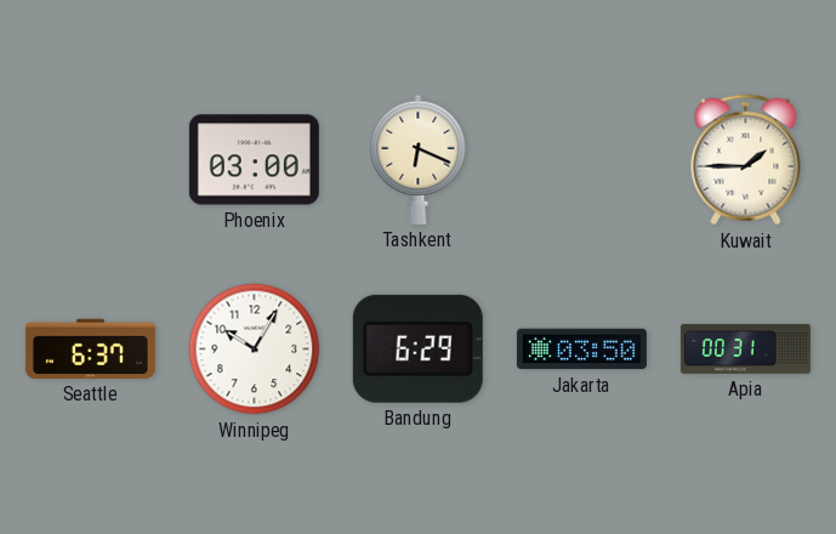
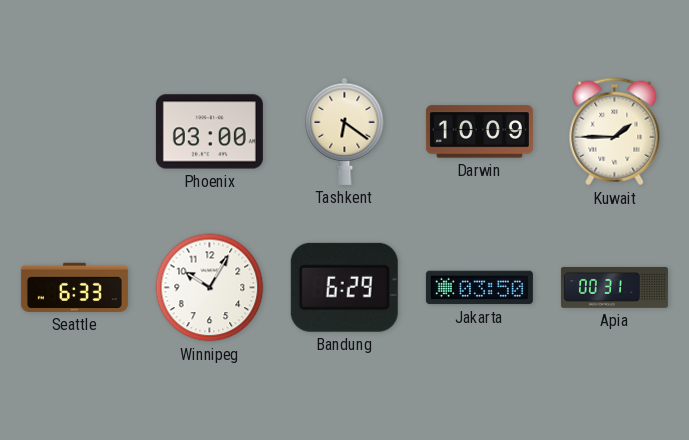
Tashkent: 6:19 -> 6:21
Darwin: none -> 10:09
Seattle: 6:37 -> 6:33
